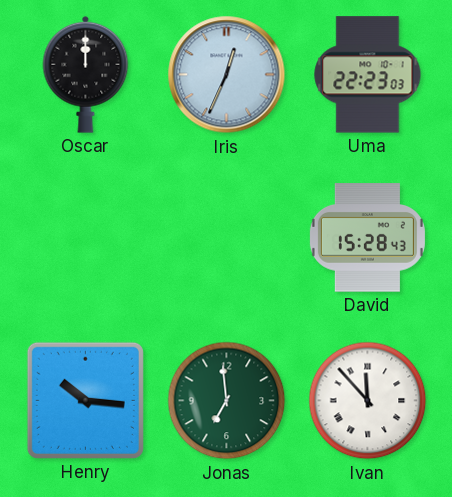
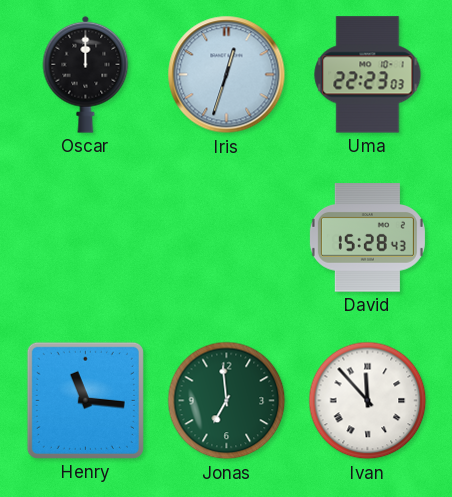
Iris: 12:34 -> 12:33
Henry: 10:16 -> 11:16
